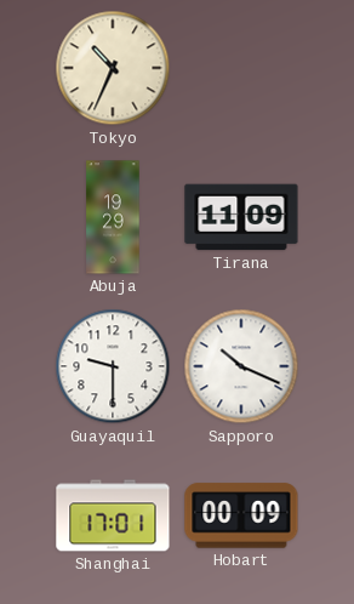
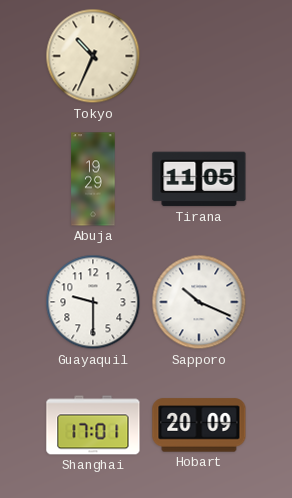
Tirana: 11:09 -> 11:05
Hobart: 00:09 -> 20:09
